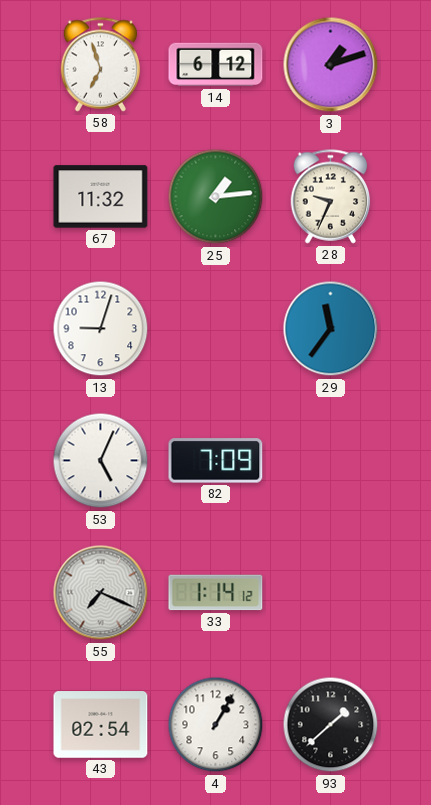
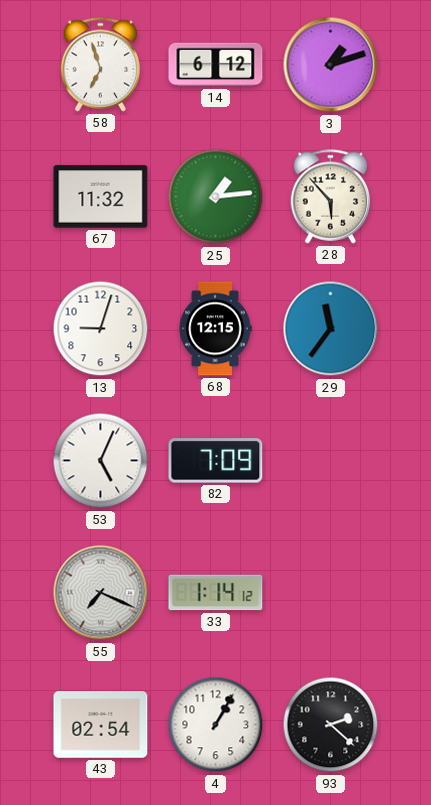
28: 9:34 -> 5:53
68: none -> 12:15
93: 1:38 -> 2:22
